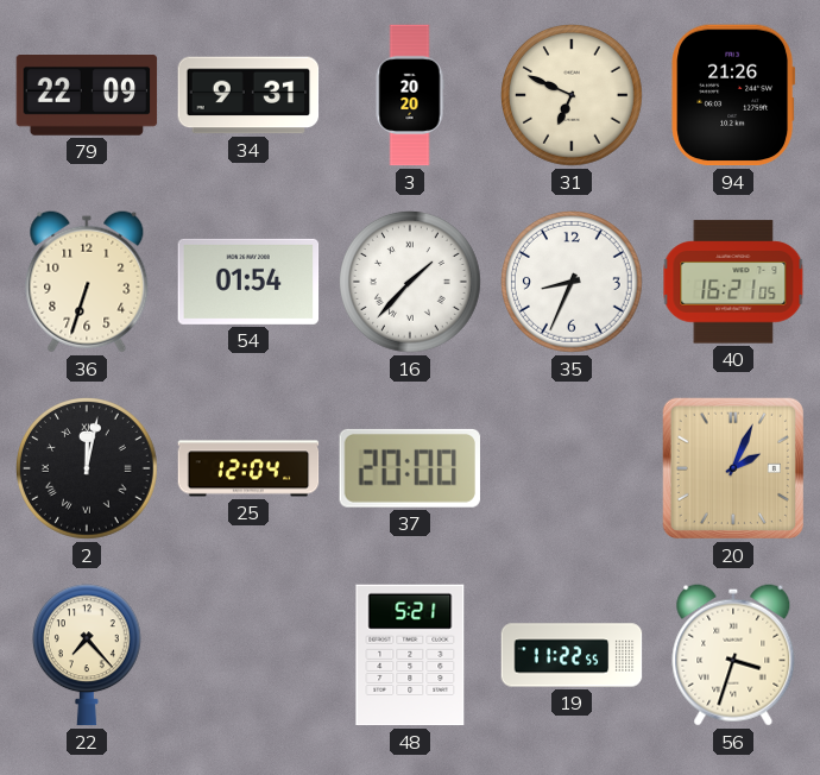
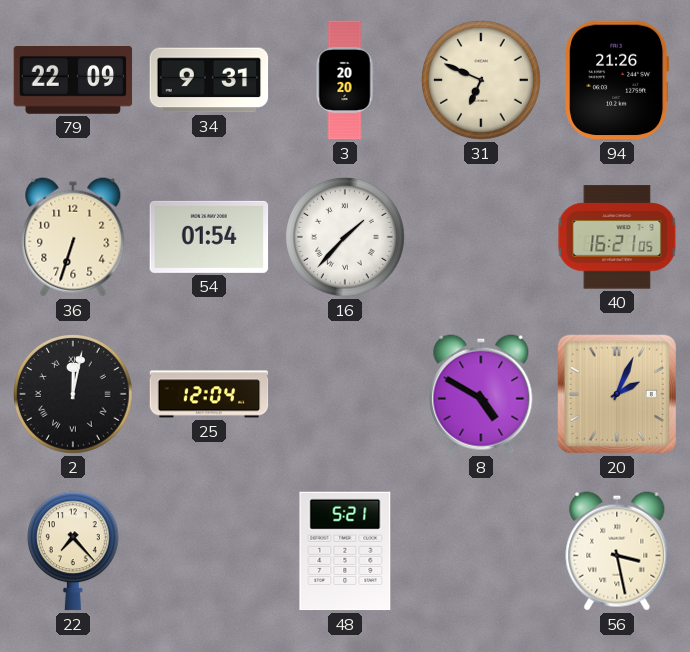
35: 8:34 -> none
37: 20:00 -> none
8: none -> 4:50
19: 11:22 -> none
56: 3:33 -> 3:28
